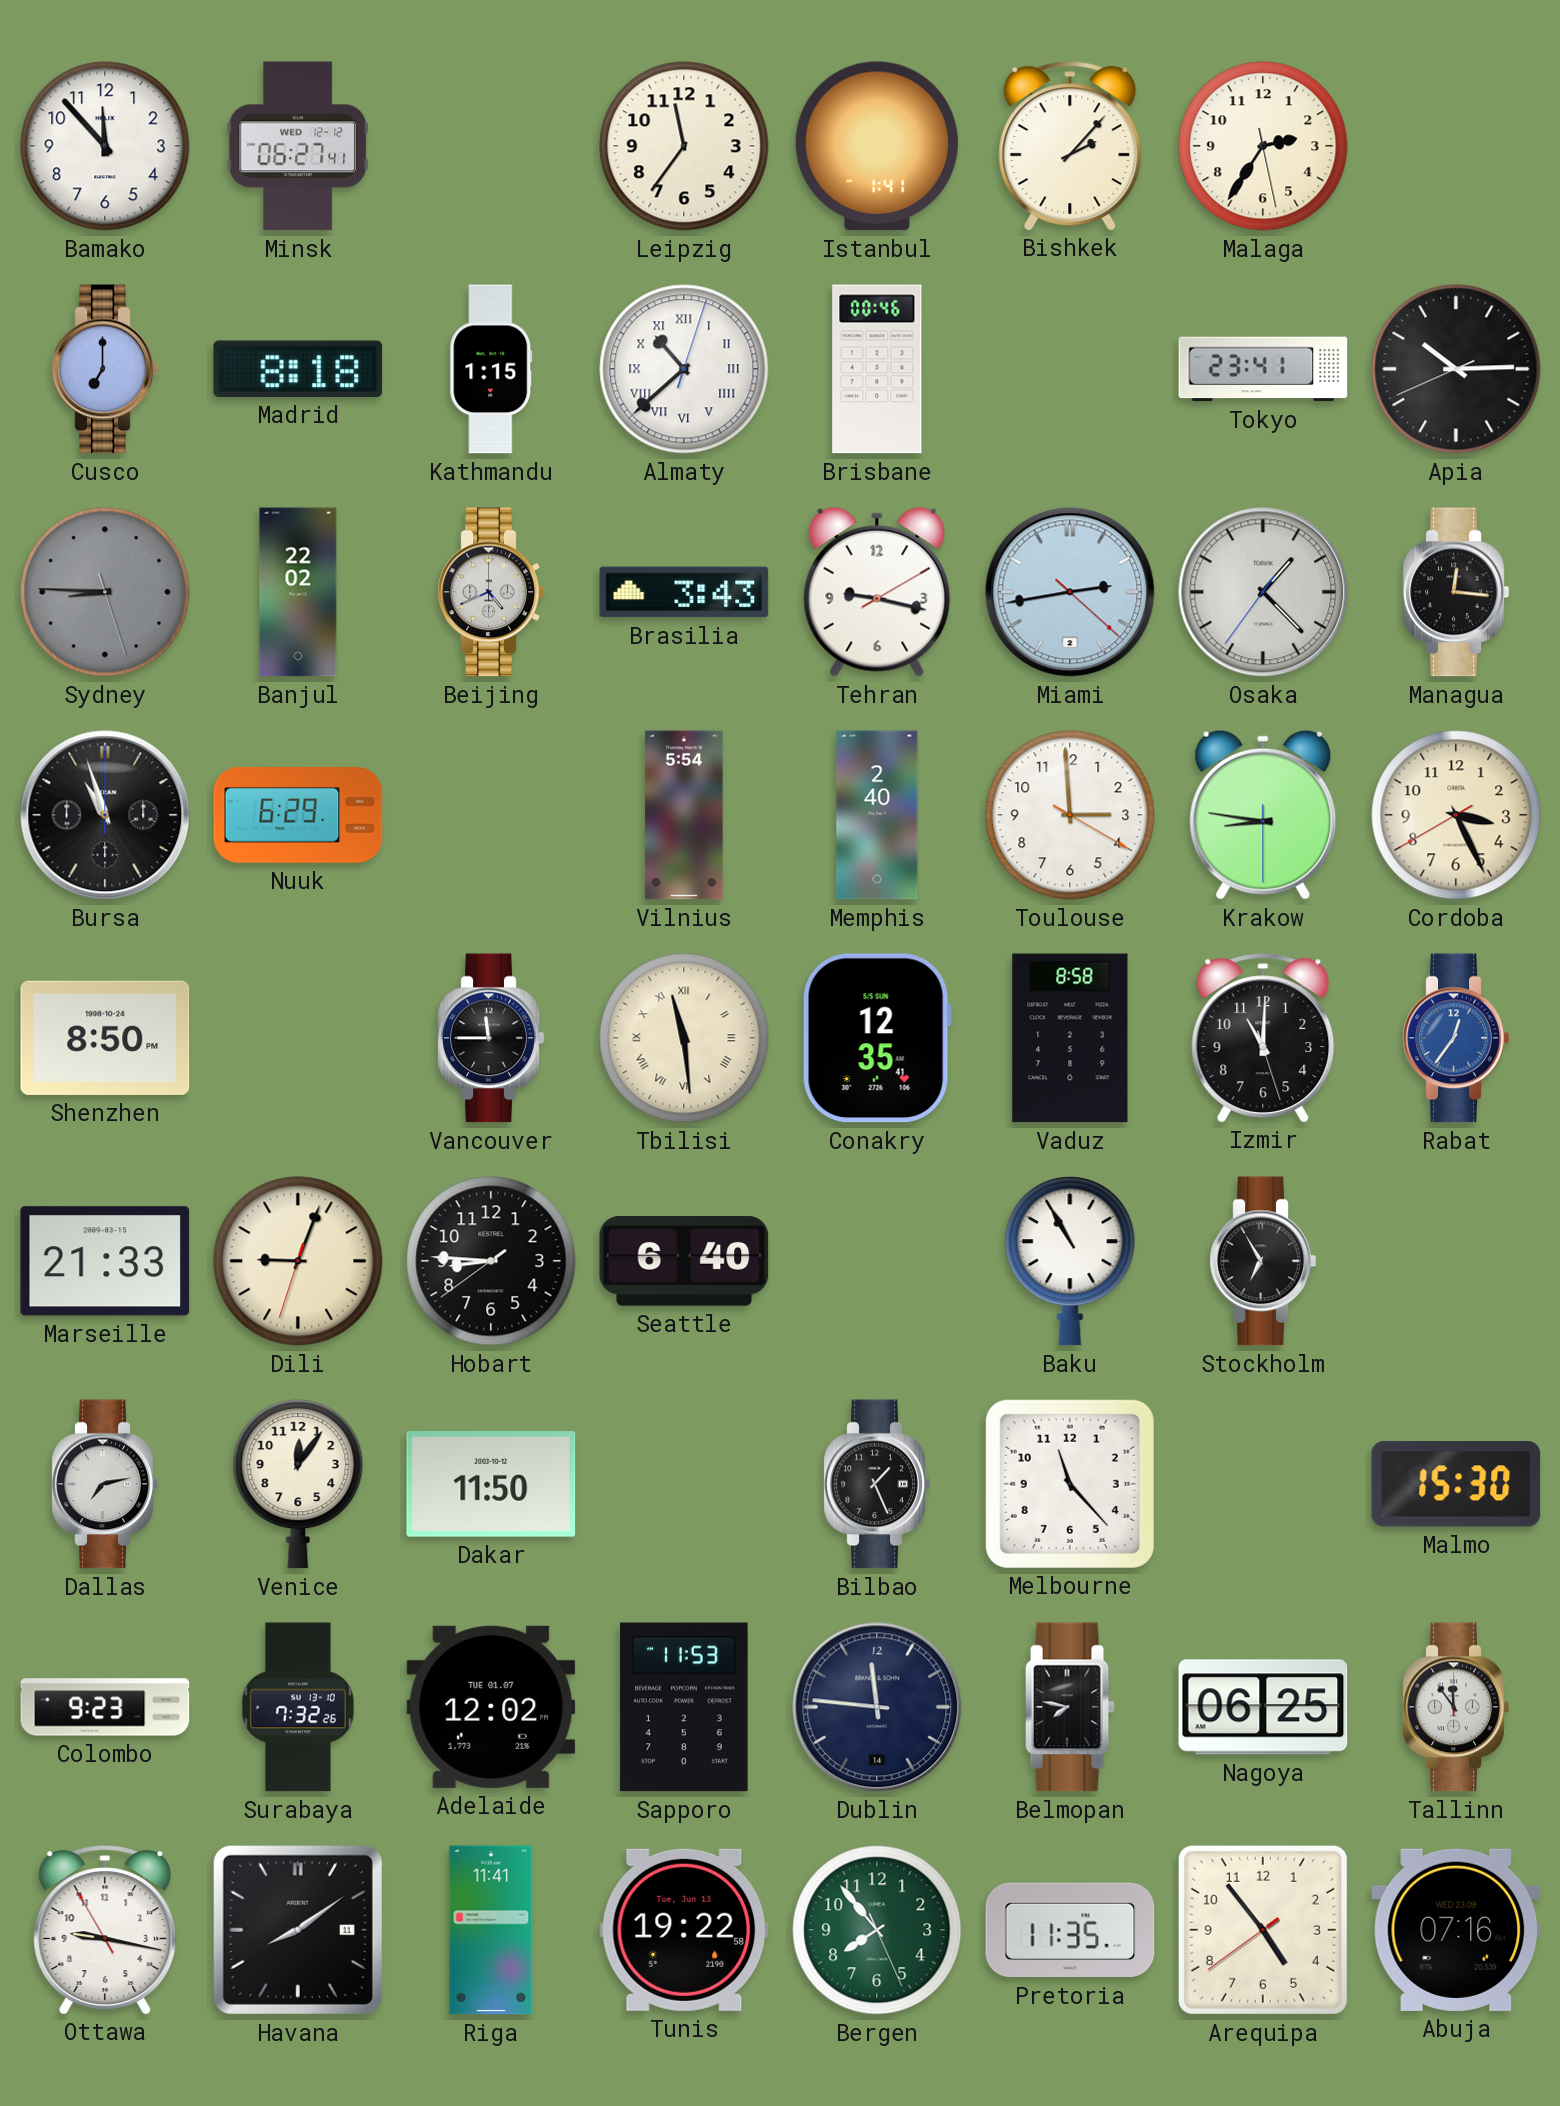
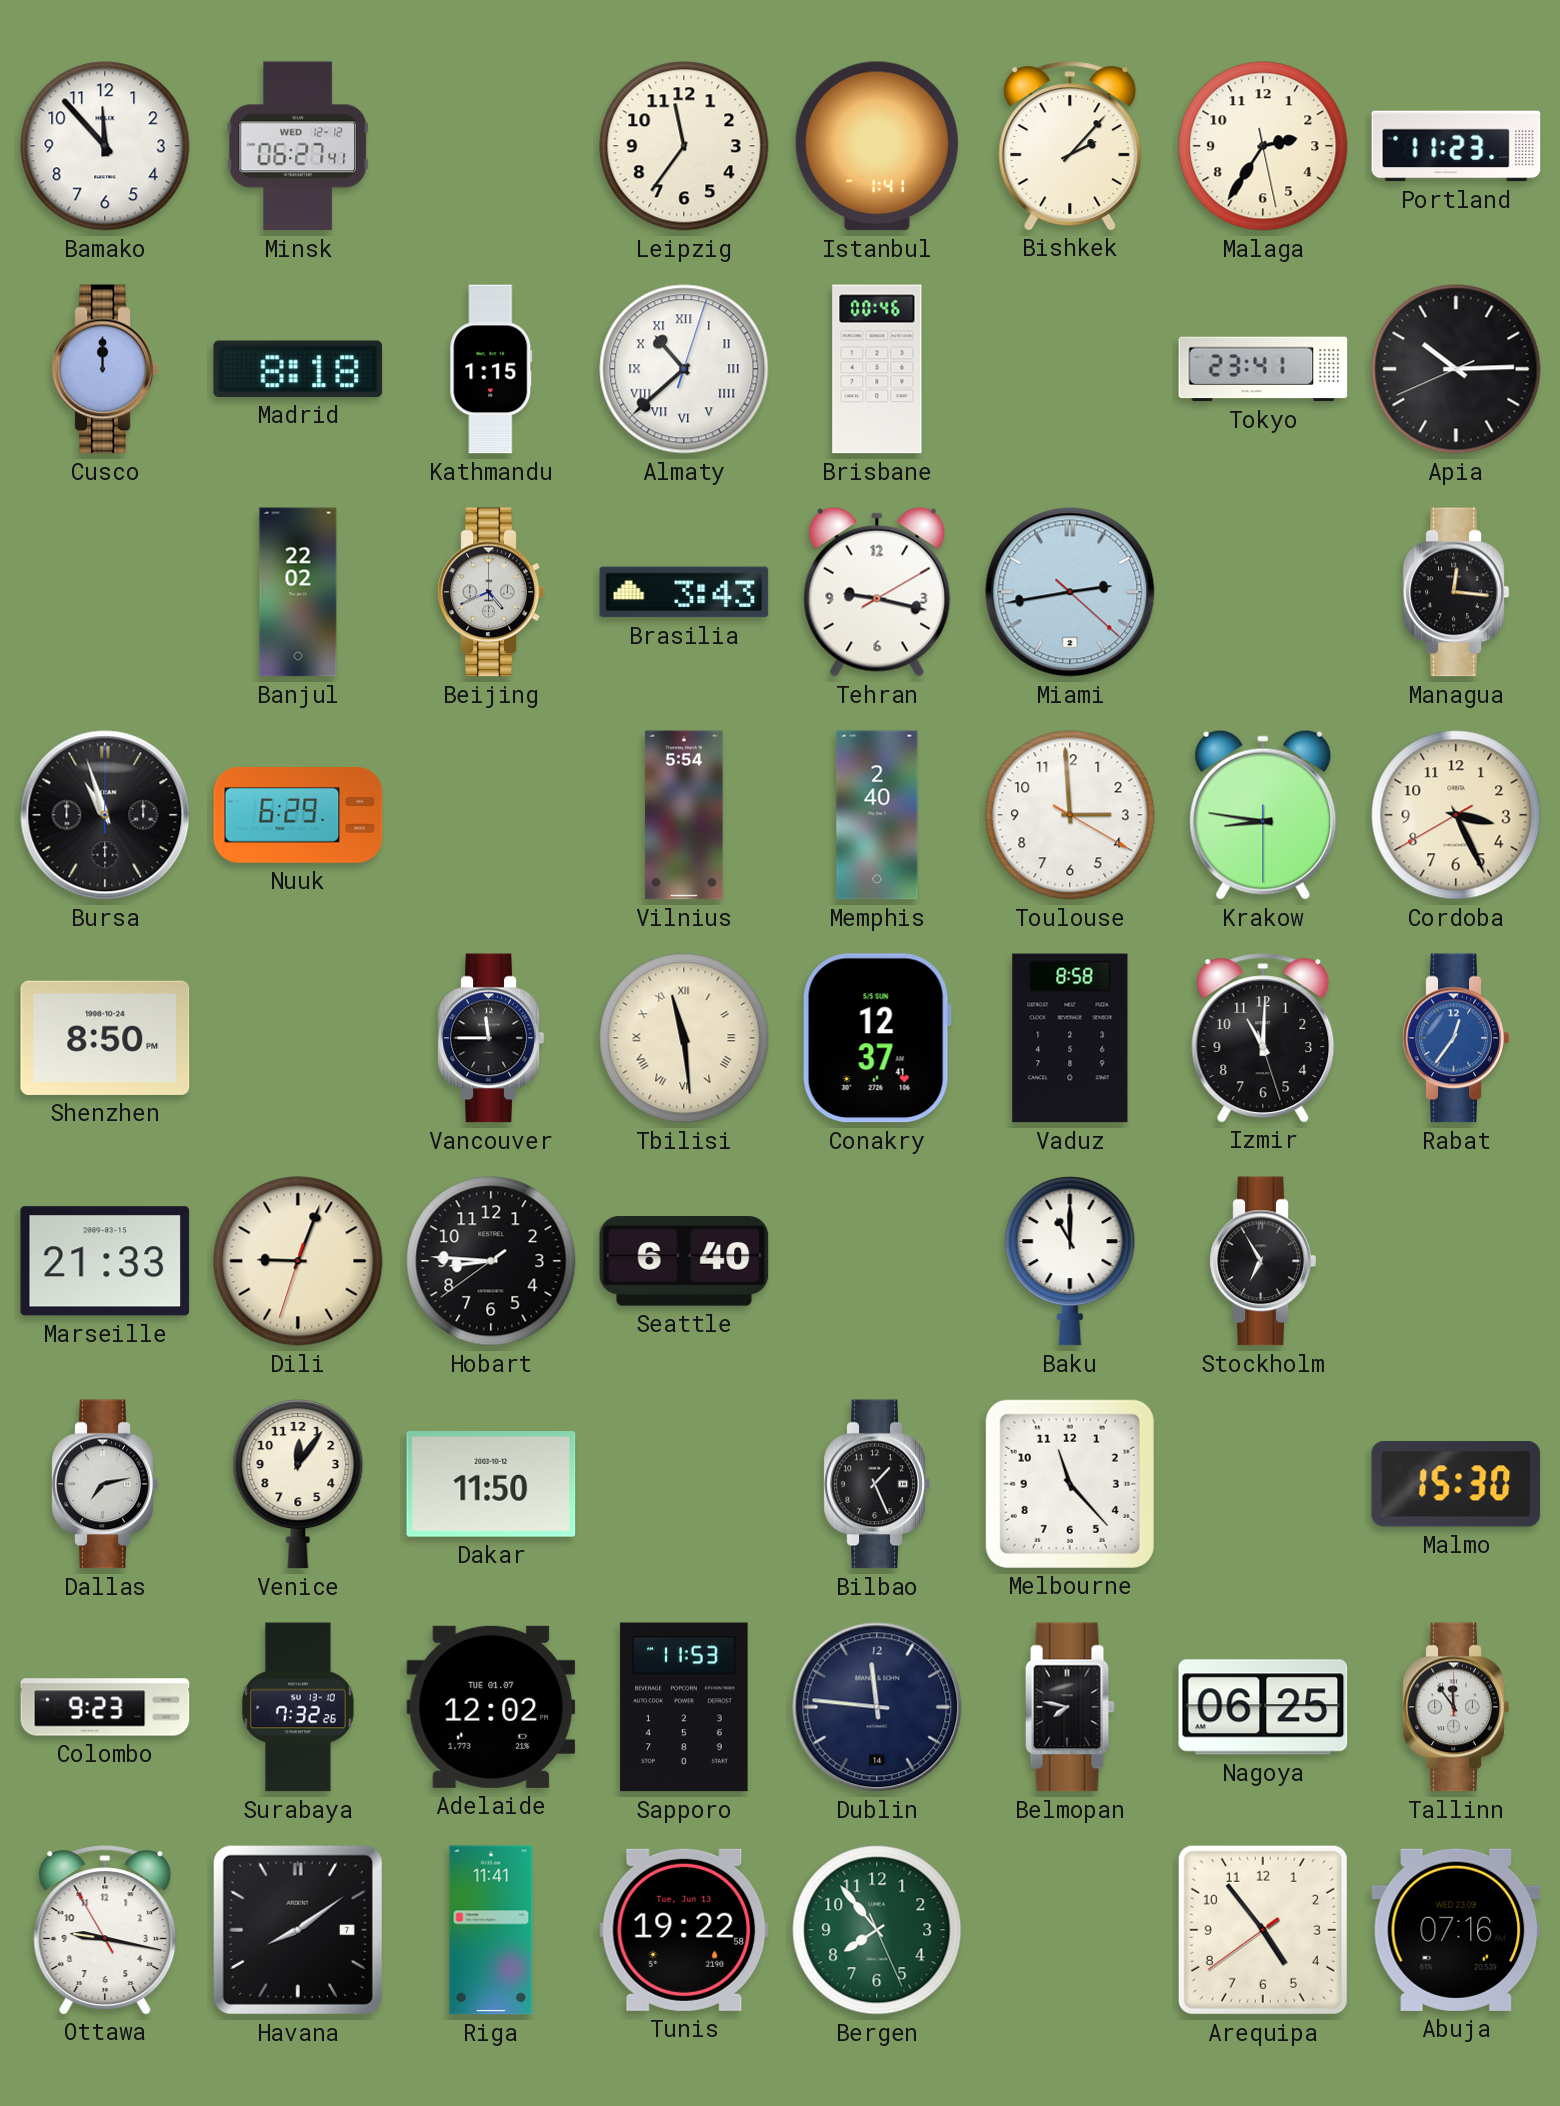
Portland: none -> 11:23
Cusco: 7:00 -> 12:00
Sydney: 8:45 -> none
Osaka: 1:22 -> none
Conakry: 12:35 -> 12:37
Baku: 10:55 -> 11:00
Havana date: 11 -> 7
Pretoria: 11:35 -> none
